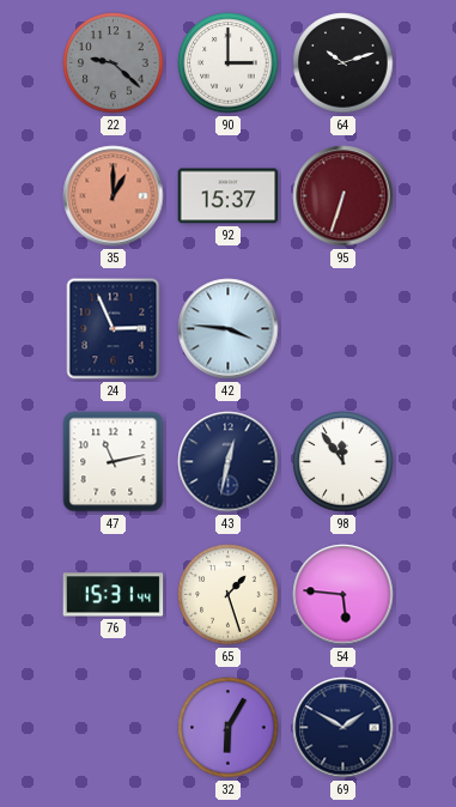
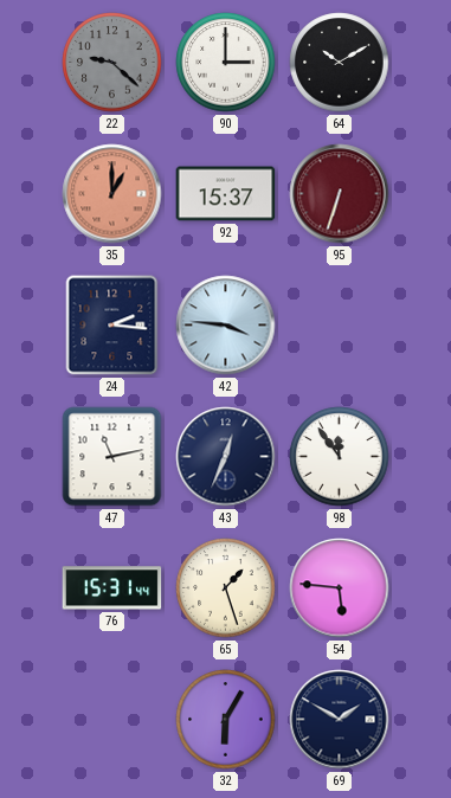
64: 10:12 -> 10:10
24: 2:56 -> 2:16
43: 12:32 -> 12:34
